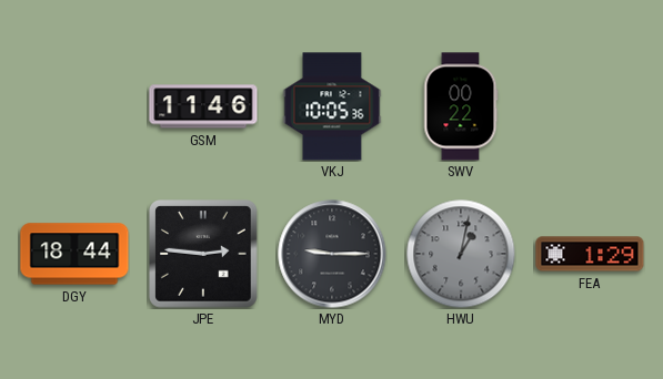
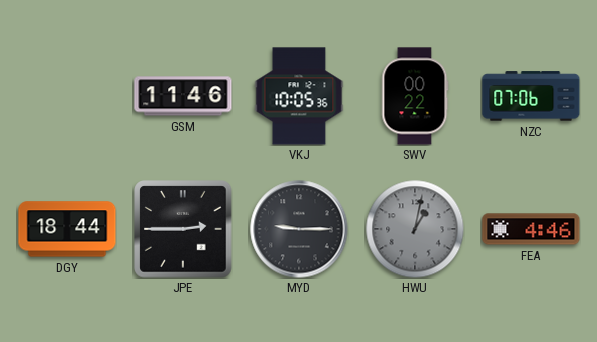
NZC: none -> 07:06
JPE: 2:46 -> 2:45
FEA: 1:29 -> 4:46
